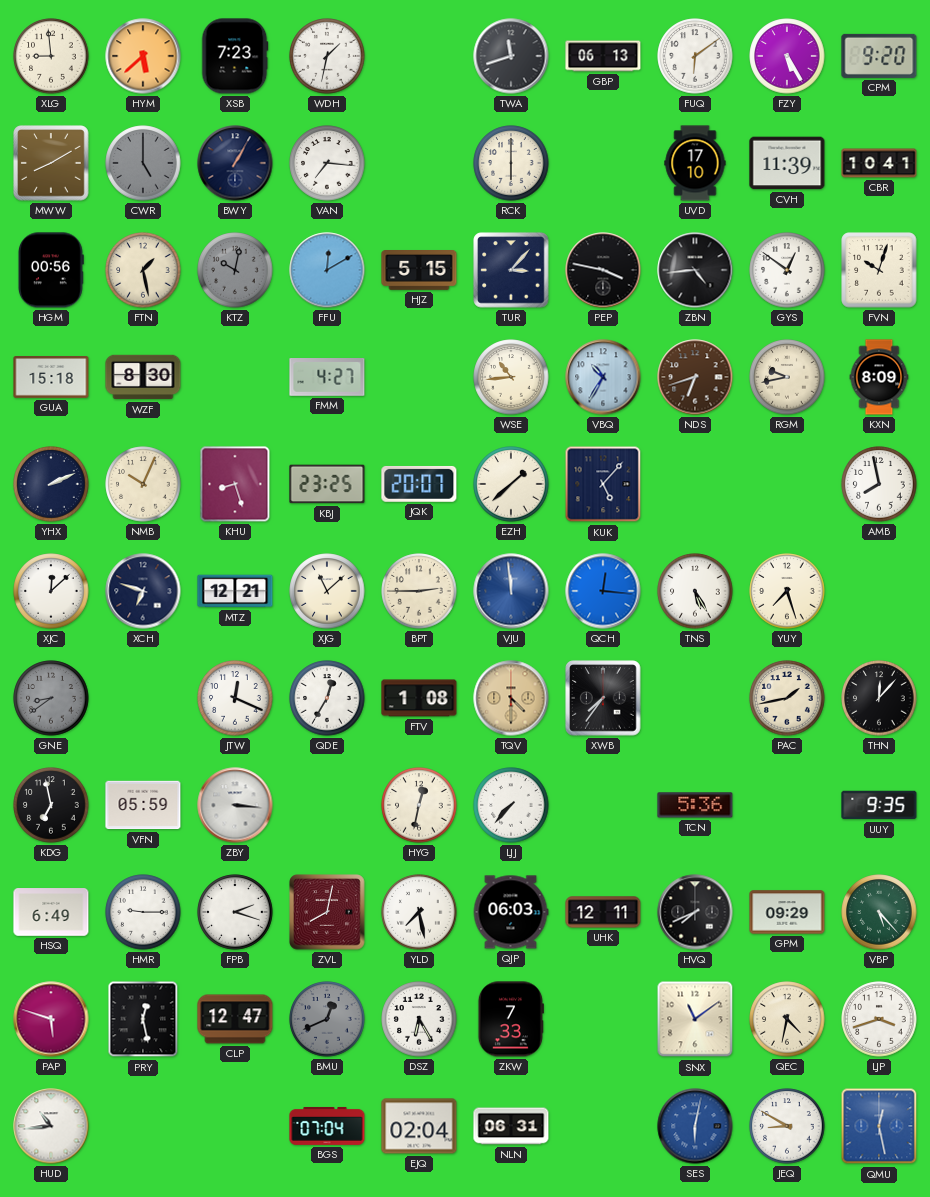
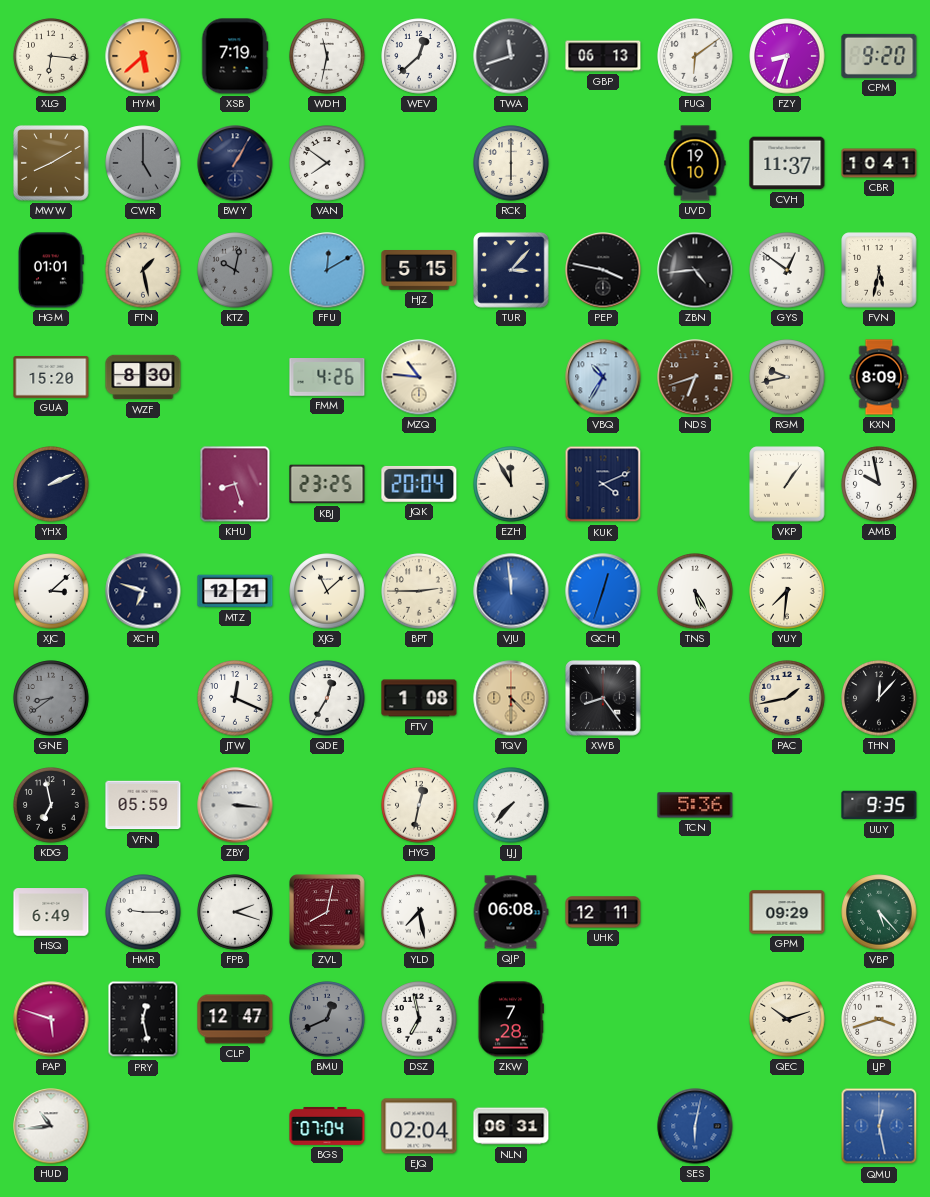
XLG: 8:59 -> 6:16
XSB: 7:23 -> 7:19
WDH: 1:32 -> 11:32
WEV: none -> 12:38
FZY: 5:25 -> 8:33
VAN: 7:16 -> 7:51
UVD: 17:10 -> 19:10
CVH: 11:39 -> 11:37
HGM: 00:56 -> 01:01
FVN: 10:03 -> 5:32
GUA: 15:18 -> 15:20
FMM: 4:27 -> 4:26
MZQ: none -> 10:46
WSE: 10:44 -> none
NMB: 10:04 -> none
JQK: 20:07 -> 20:04
EZH: 1:38 -> 11:55
KUK: 5:07 -> 4:11
VKP: none -> 1:06
AMB: 7:58 -> 9:58
XJC: 12:08 -> 3:08
QCH: 12:16 -> 12:33
YUY: 7:27 -> 7:31
XWB: 7:36 -> 8:24
QJP: 06:03 -> 06:08
HVQ: 7:41 -> none
DSZ: 6:25 -> 6:58
ZKW: 7:33 -> 7:28
SNX: 11:09 -> none
QEC: 4:32 -> 10:12
JEQ: 8:50 -> none
